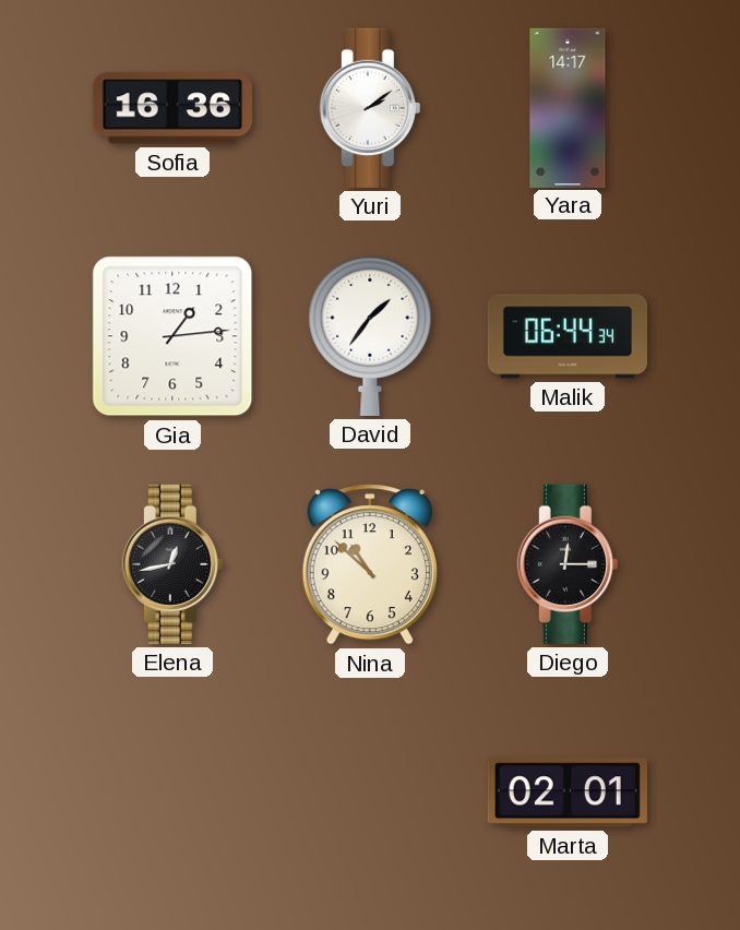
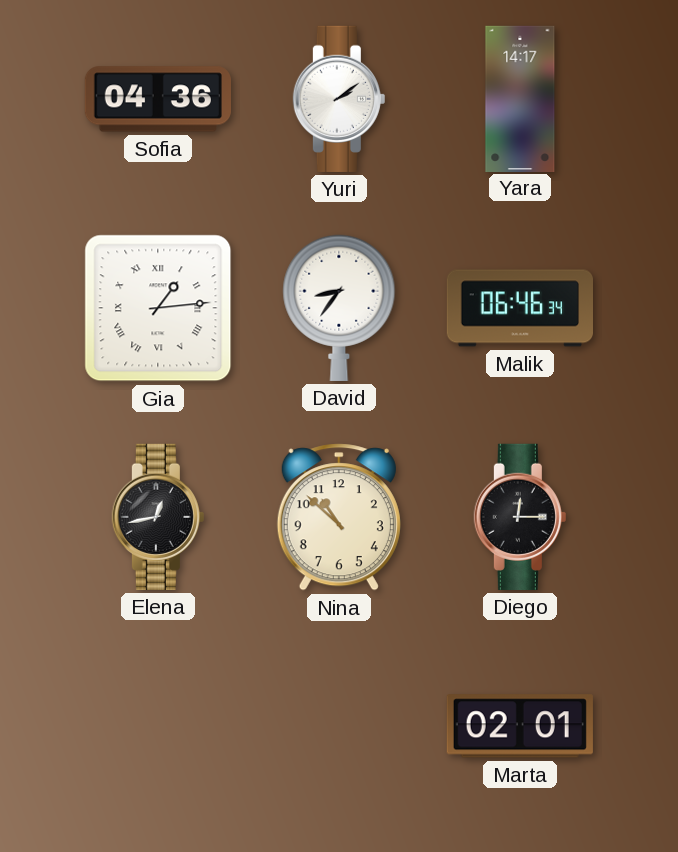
Sofia: 16:36 -> 04:36
Gia numerals: Arabic -> Roman
David: 1:36 -> 8:36
Malik: 06:44 -> 06:46
